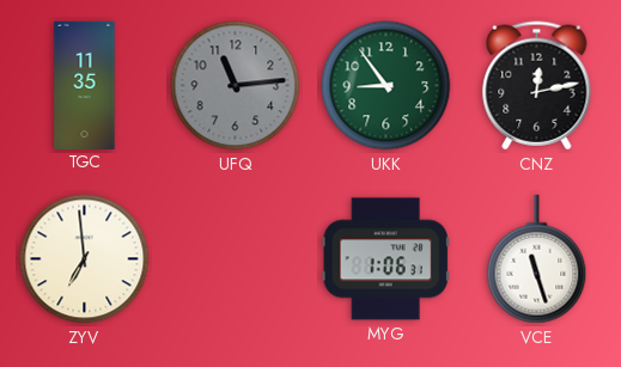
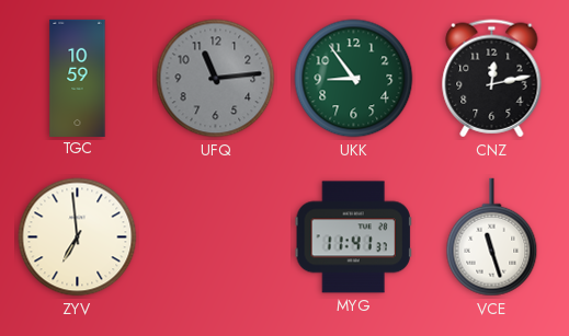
TGC: 11:35 -> 10:59
MYG: 1:06 -> 11:41
